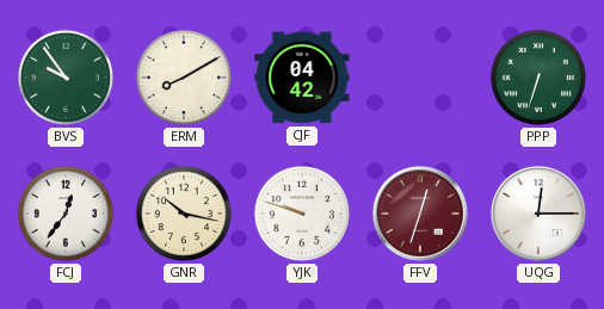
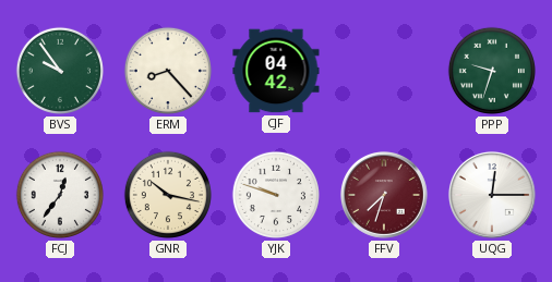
ERM: 8:10 -> 8:23
PPP: 6:33 -> 9:33
FFV: 12:33 -> 7:33
